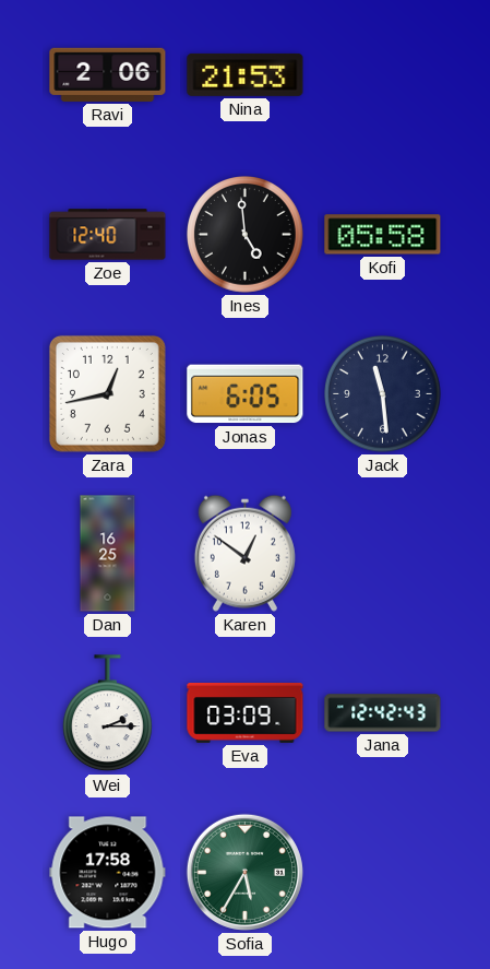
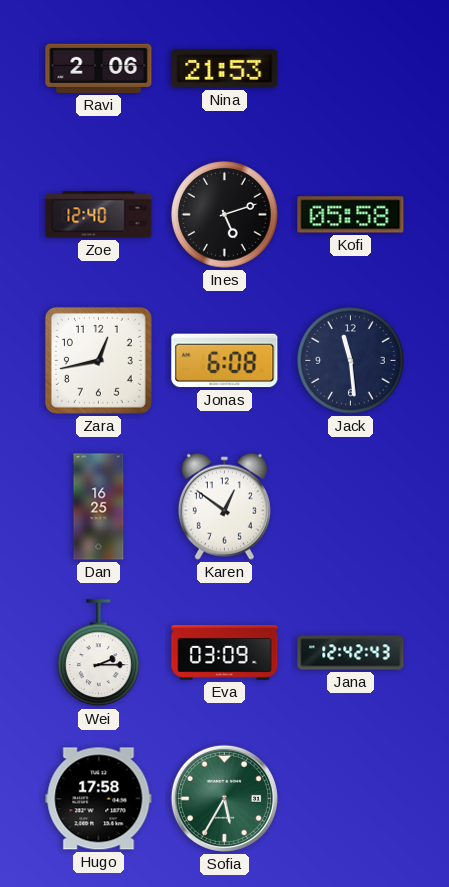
Ines: 4:59 -> 5:12
Jonas: 6:05 -> 6:08
